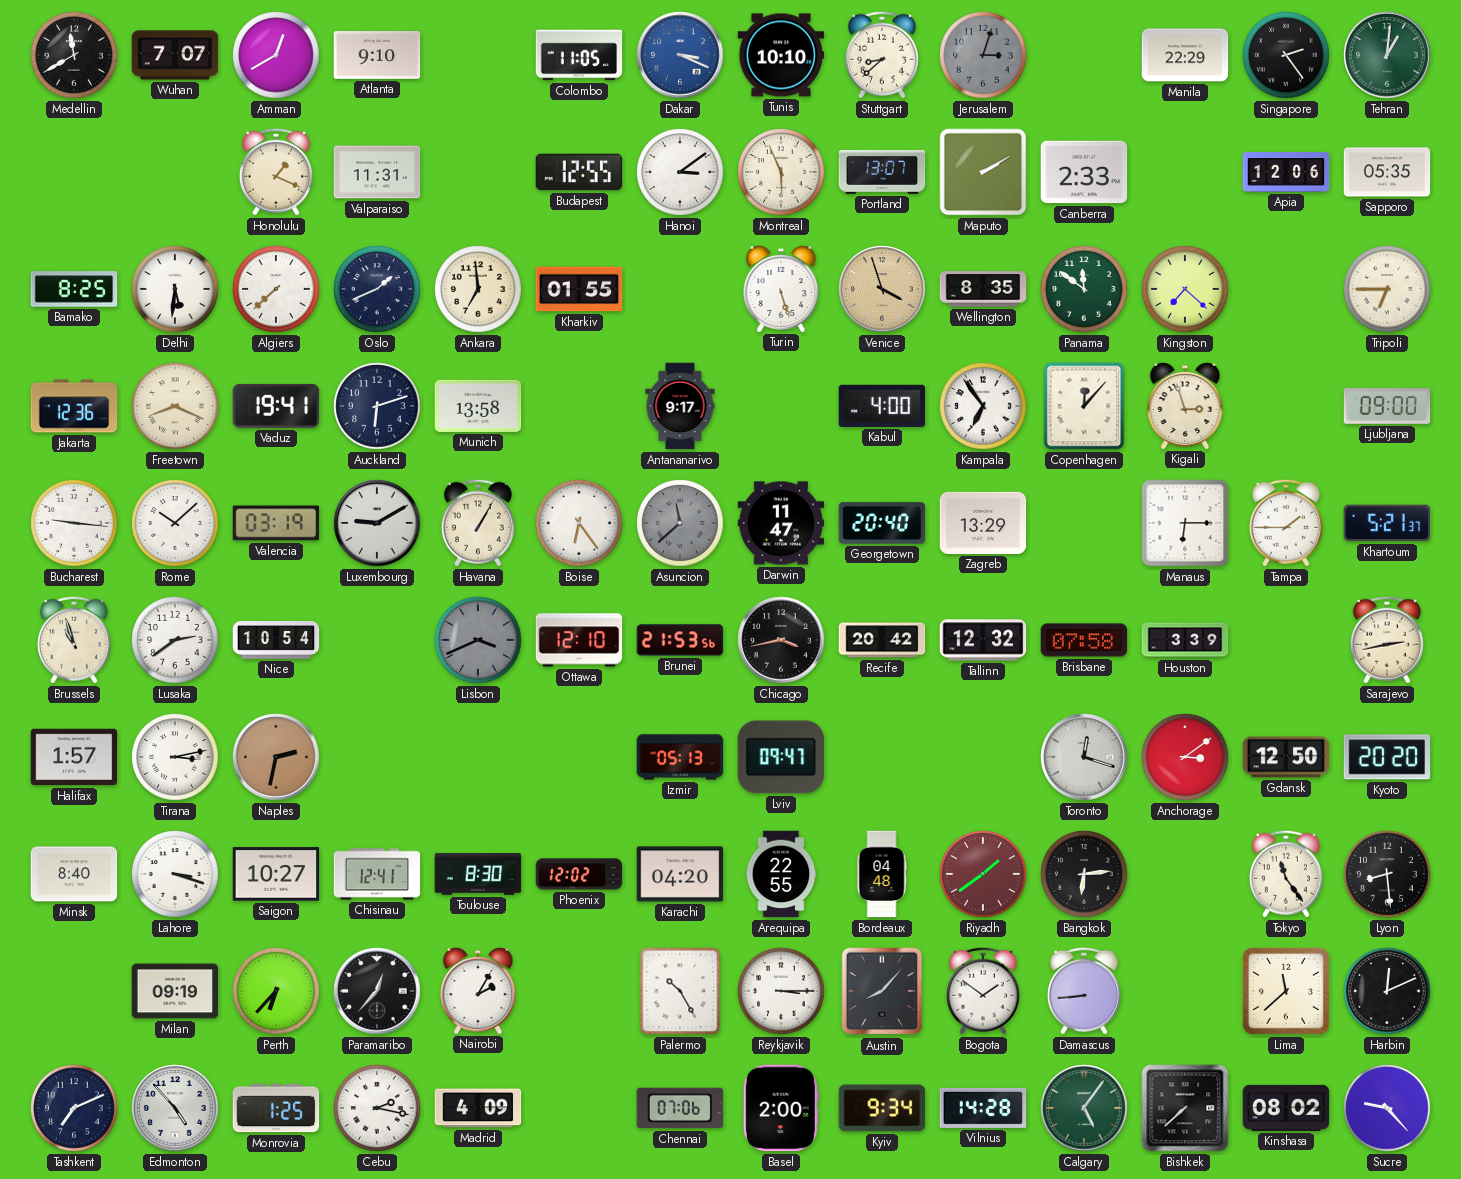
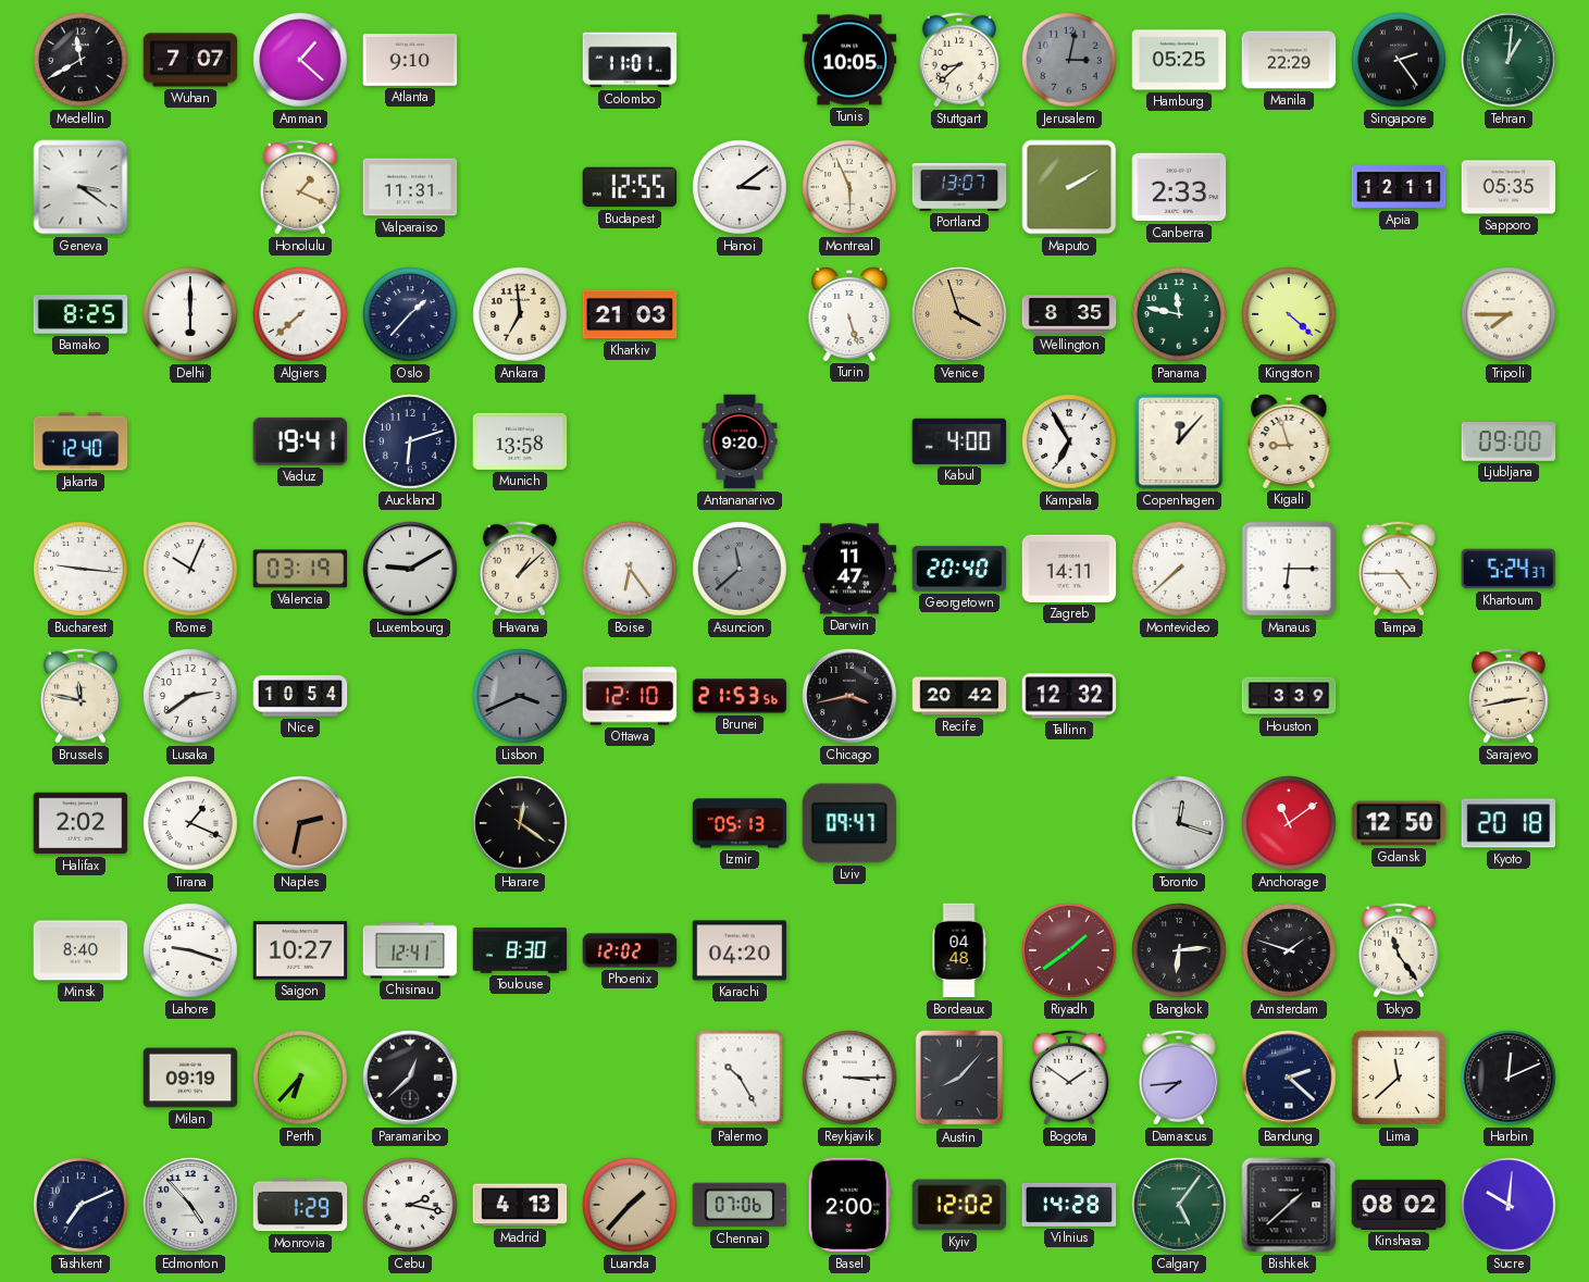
Amman: 12:40 -> 1:22
Colombo: 11:05 -> 11:01
Dakar: 3:19 -> none
Tunis: 10:10 -> 10:05
Jerusalem: 3:03 -> 3:02
Hamburg: none -> 05:25
Geneva: none -> 3:21
Apia: 12:06 -> 12:11
Delhi: 5:31 -> 6:00
Oslo: 1:41 -> 1:37
Kharkiv: 01:55 -> 21:03
Panama: 11:51 -> 11:47
Kingston: 7:22 -> 4:22
Tripoli: 6:45 -> 7:45
Jakarta: 12:36 -> 12:40
Freetown: 8:19 -> none
Antananarivo: 9:17 -> 9:20
Kampala: 6:54 -> 6:55
Kigali: 2:57 -> 8:57
Rome: 10:08 -> 10:04
Havana: 1:05 -> 1:08
Zagreb: 13:29 -> 14:11
Montevideo: none -> 7:38
Tampa: 1:45 -> 4:45
Khartoum: 5:21 -> 5:24
Brussels: 10:57 -> 11:47
Brisbane: 07:58 -> none
Halifax: 1:57 -> 2:02
Tirana: 3:13 -> 1:19
Harare: none -> 12:21
Anchorage: 3:09 -> 11:09
Kyoto: 20:20 -> 20:18
Lahore: 3:18 -> 9:18
Arequipa: 22:55 -> none
Amsterdam: none -> 1:48
Lyon: 8:29 -> none
Paramaribo: 12:37 -> 12:38
Nairobi: 2:05 -> none
Damascus: 8:44 -> 7:44
Bandung: none -> 2:22
Monrovia: 1:25 -> 1:29
Madrid: 4:09 -> 4:13
Luanda: none -> 1:37
Kyiv: 9:34 -> 12:02
Bishkek: 7:38 -> 1:38
Sucre: 9:23 -> 10:01
